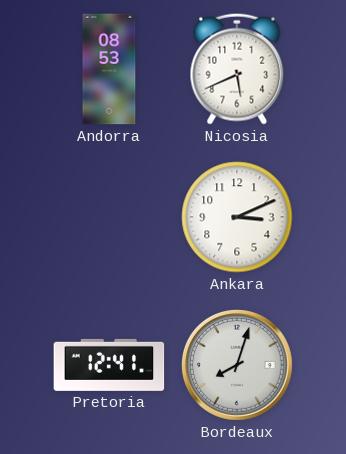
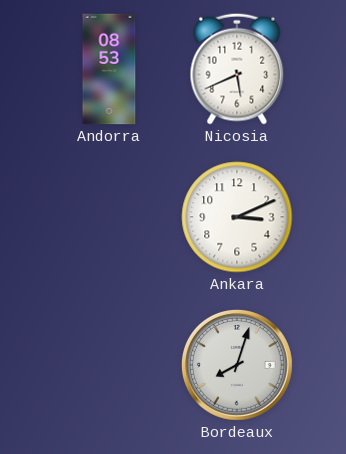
Pretoria: 12:41 -> none
